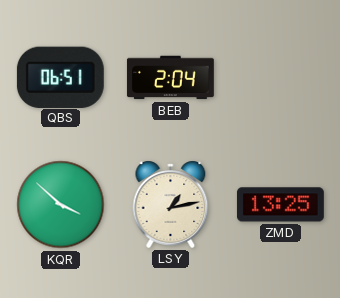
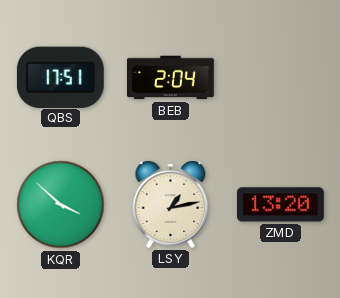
QBS: 06:51 -> 17:51
ZMD: 13:25 -> 13:20
